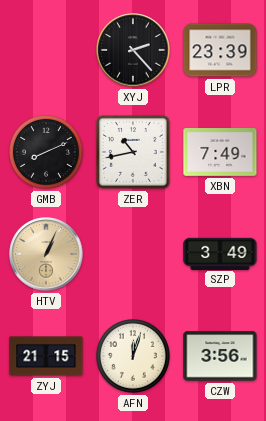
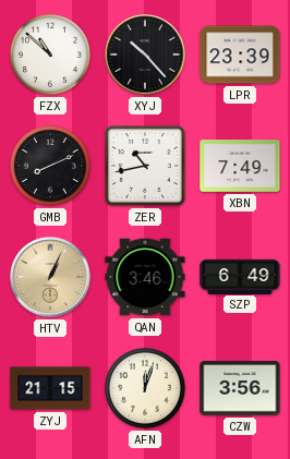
FZX: none -> 10:52
XYJ: 2:23 -> 10:23
QAN: none -> 3:46
SZP: 3:49 -> 6:49
